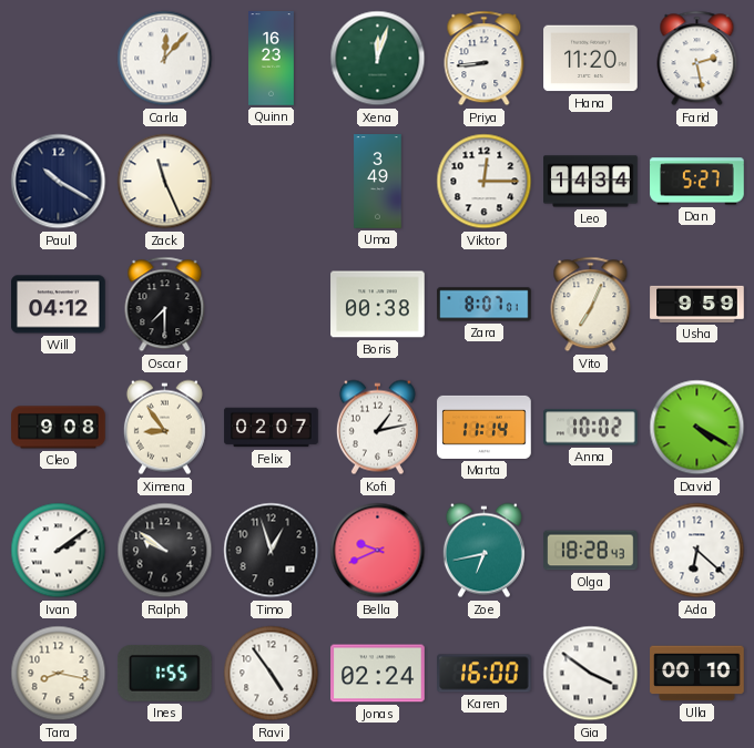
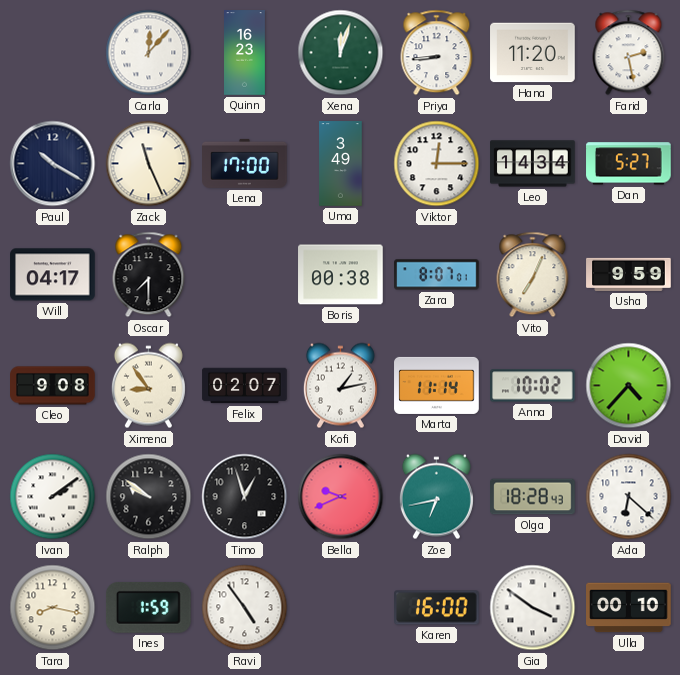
Lena: none -> 17:00
Will: 04:12 -> 04:17
David: 4:20 -> 4:37
Ines: 1:55 -> 1:59
Jonas: 02:24 -> none
